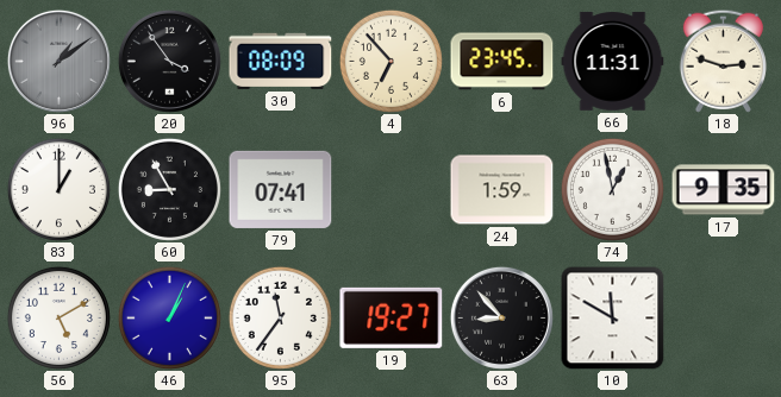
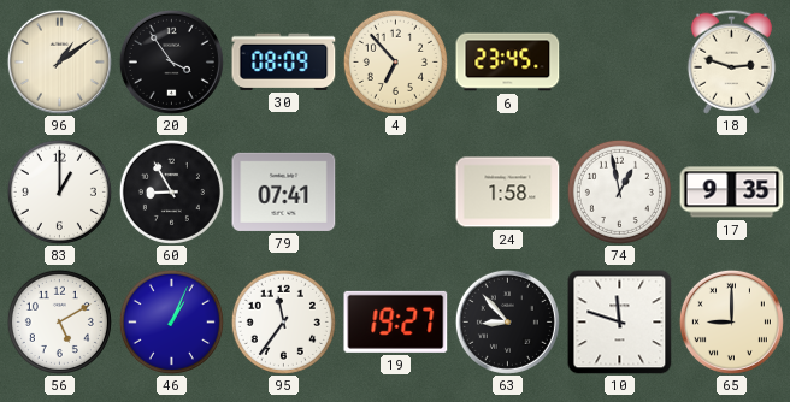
96 dial: grey -> cream
66: 11:31 -> none
24: 1:59 -> 1:58
10: 11:50 -> 11:48
65: none -> 9:00
